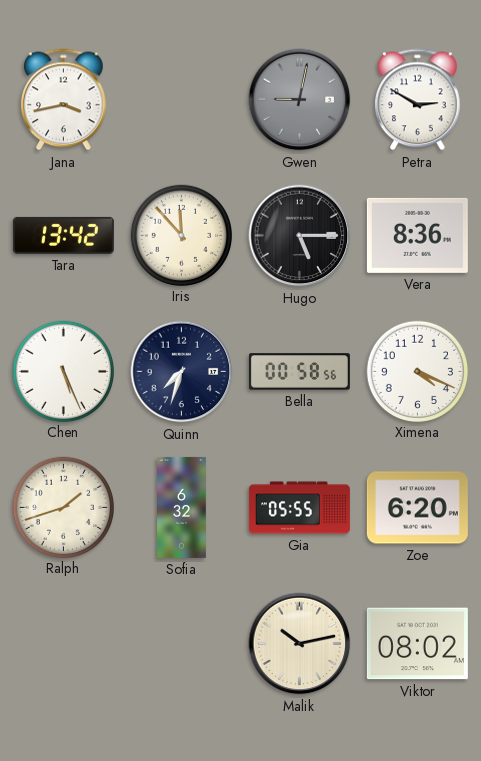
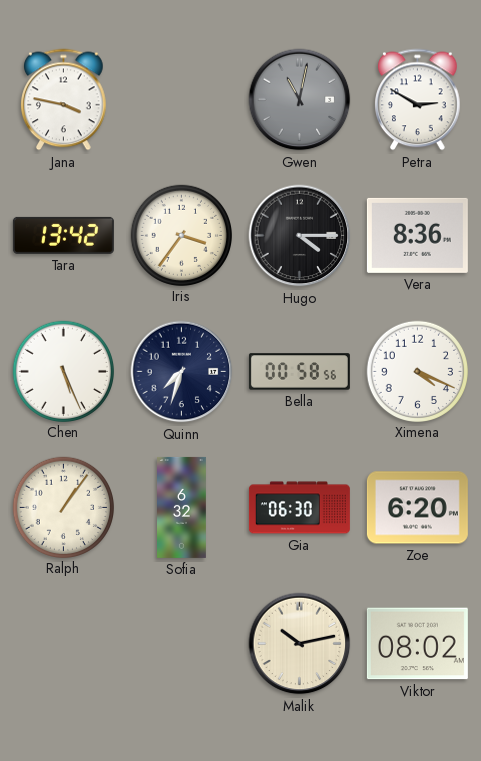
Jana: 3:43 -> 3:47
Gwen: 9:02 -> 11:02
Iris: 11:53 -> 3:36
Hugo: 5:15 -> 4:15
Ralph: 1:42 -> 1:06
Gia: 05:55 -> 06:30
